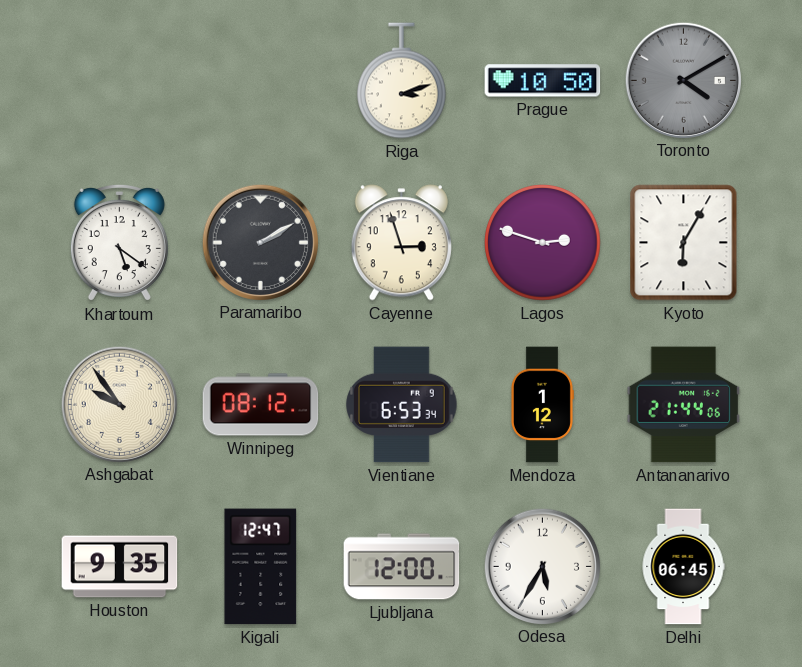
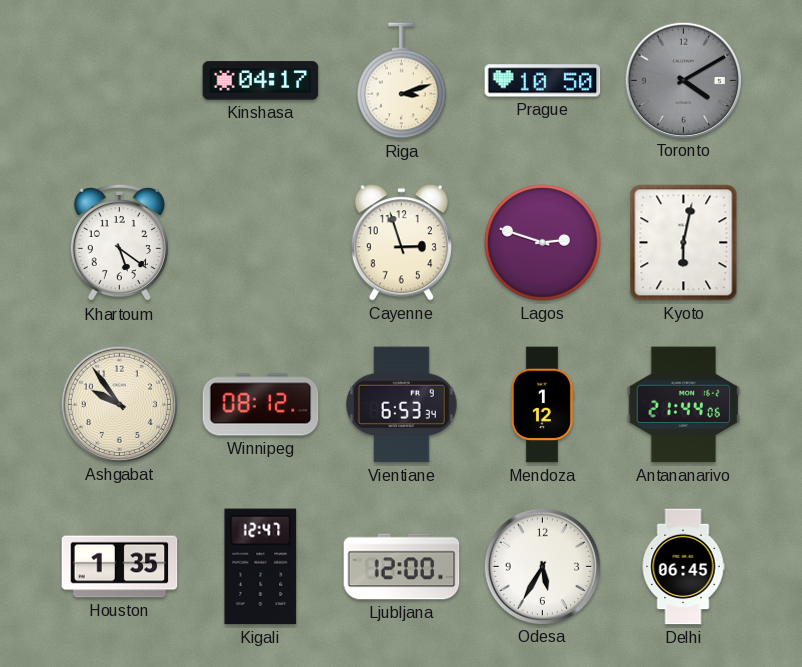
Kinshasa: none -> 04:17
Paramaribo: 2:10 -> none
Kyoto: 6:05 -> 6:02
Houston: 9:35 -> 1:35
